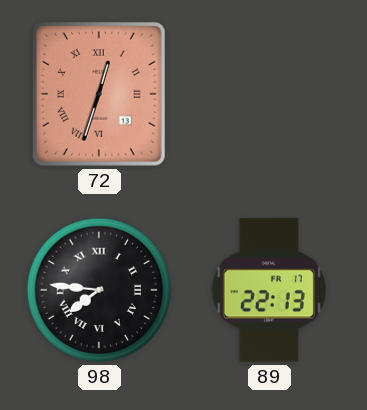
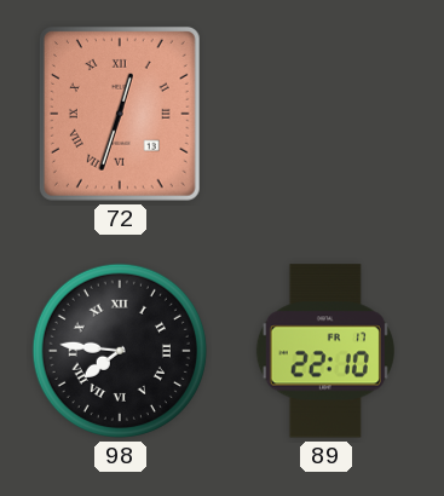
89: 22:13 -> 22:10
